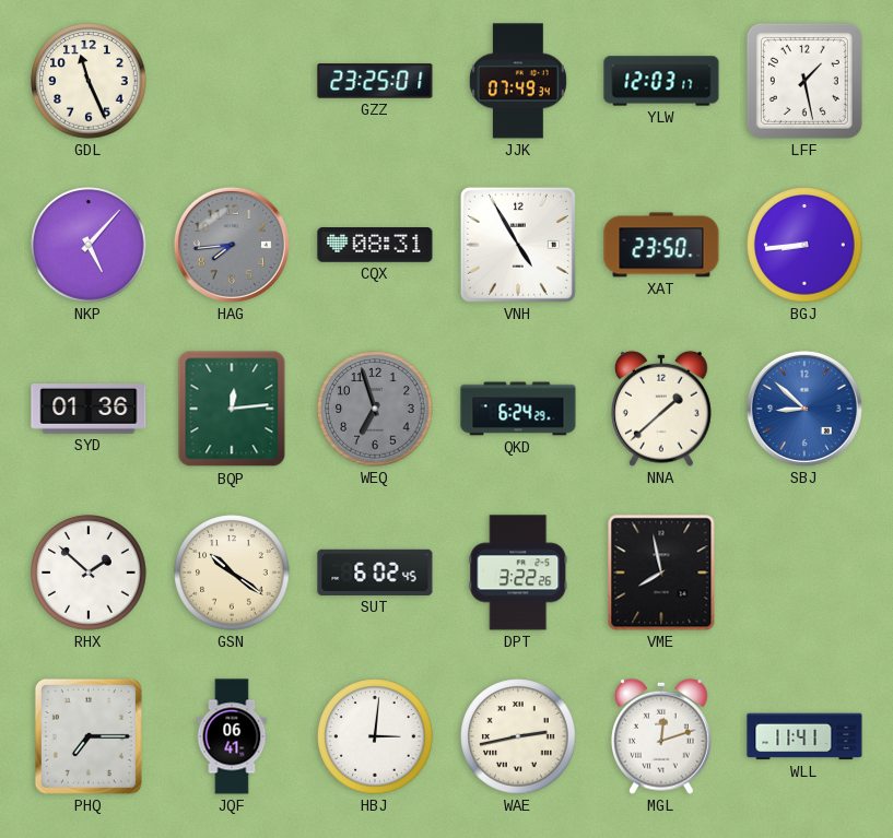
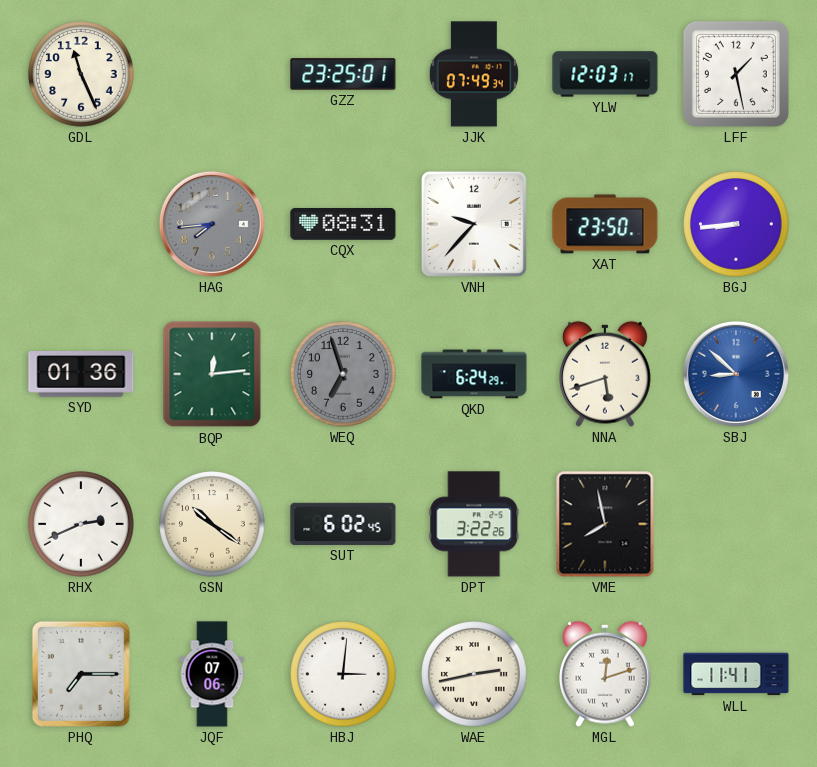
NKP: 5:07 -> none
VNH: 4:55 -> 9:37
NNA: 1:38 -> 5:42
RHX: 1:52 -> 2:41
JQF: 06:41 -> 07:06
